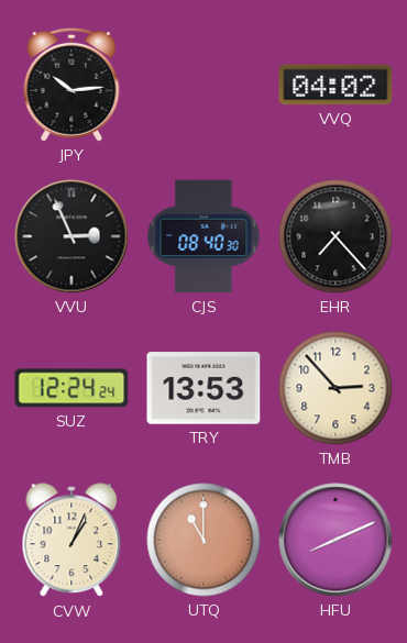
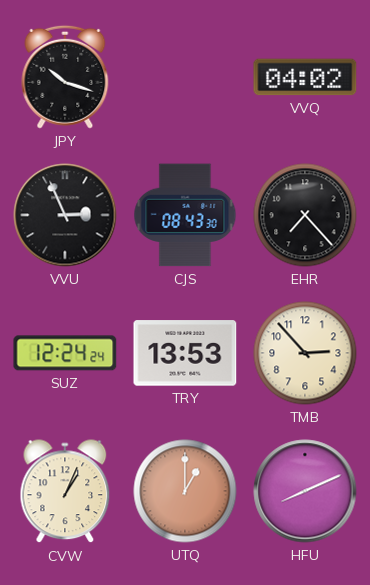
JPY: 10:14 -> 10:18
CJS: 08:40 -> 08:43
UTQ: 11:00 -> 1:00
